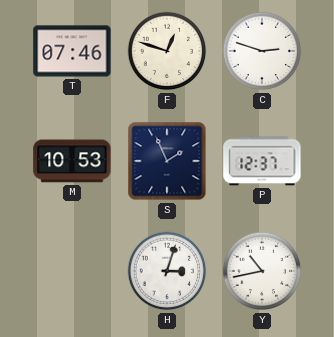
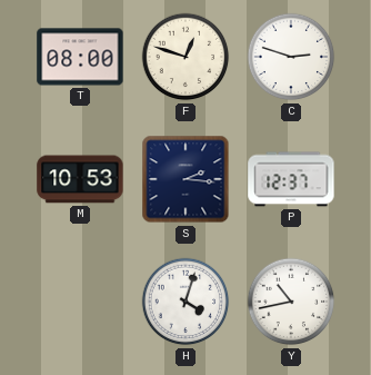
T: 07:46 -> 08:00
S: 1:56 -> 2:16
H: 3:03 -> 4:03
